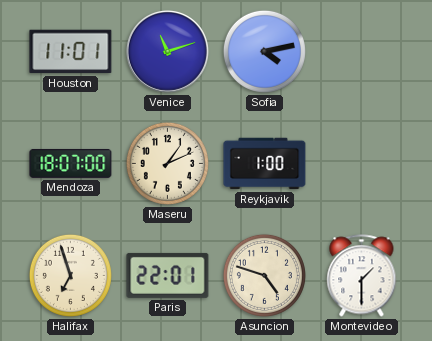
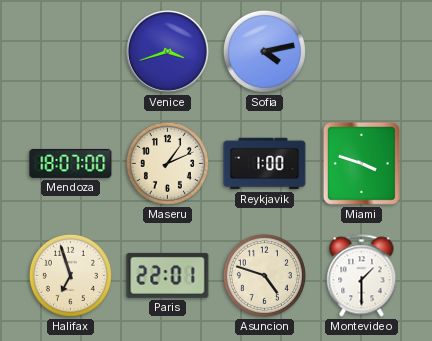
Houston: 11:01 -> none
Venice: 11:12 -> 3:42
Miami: none -> 3:48
